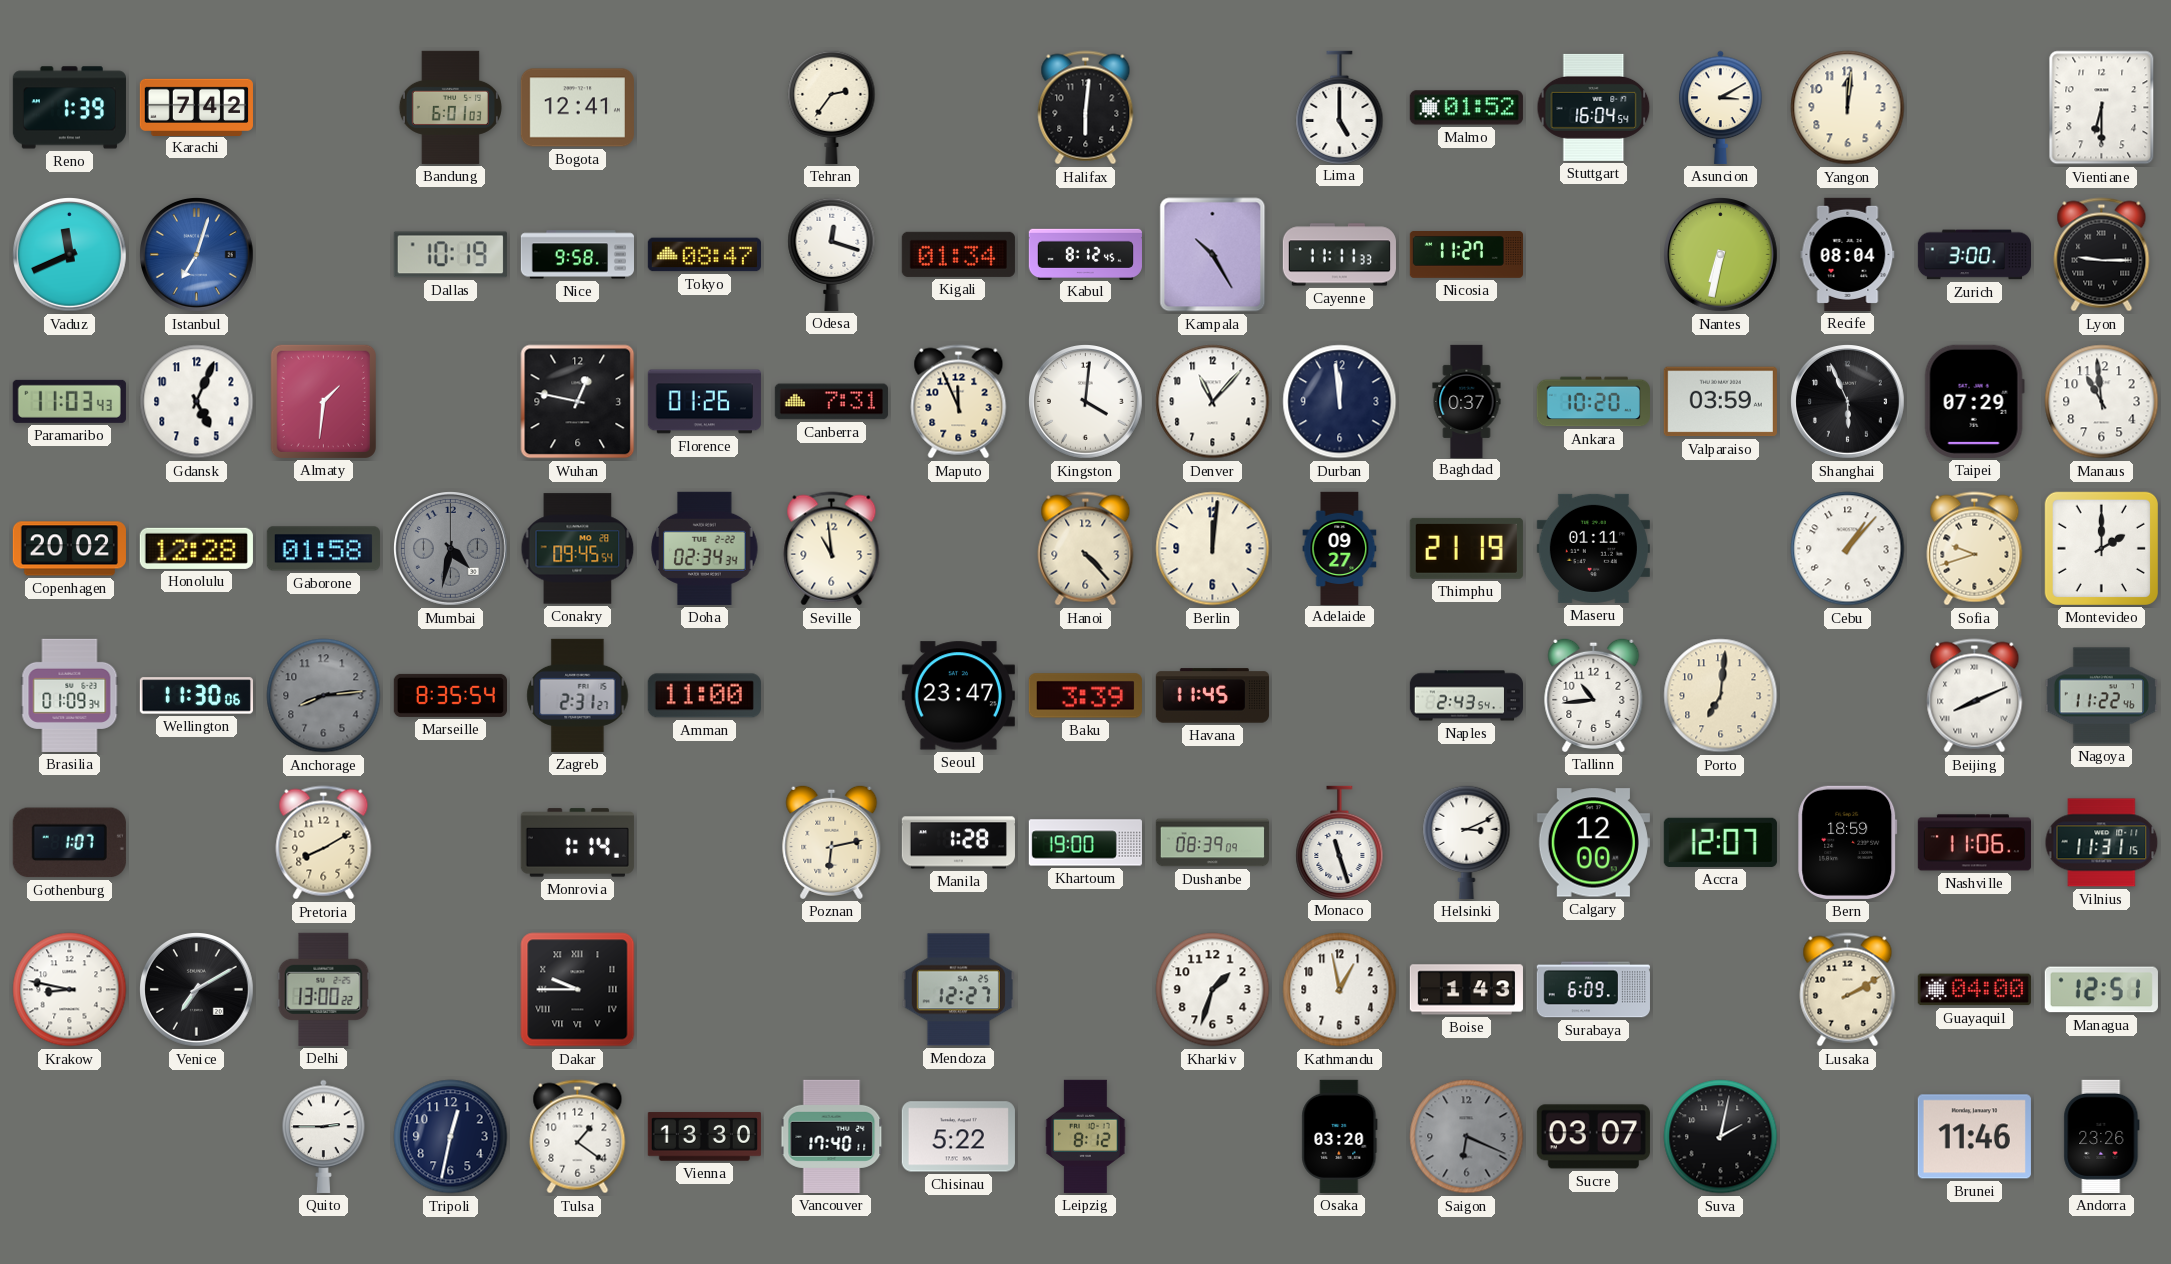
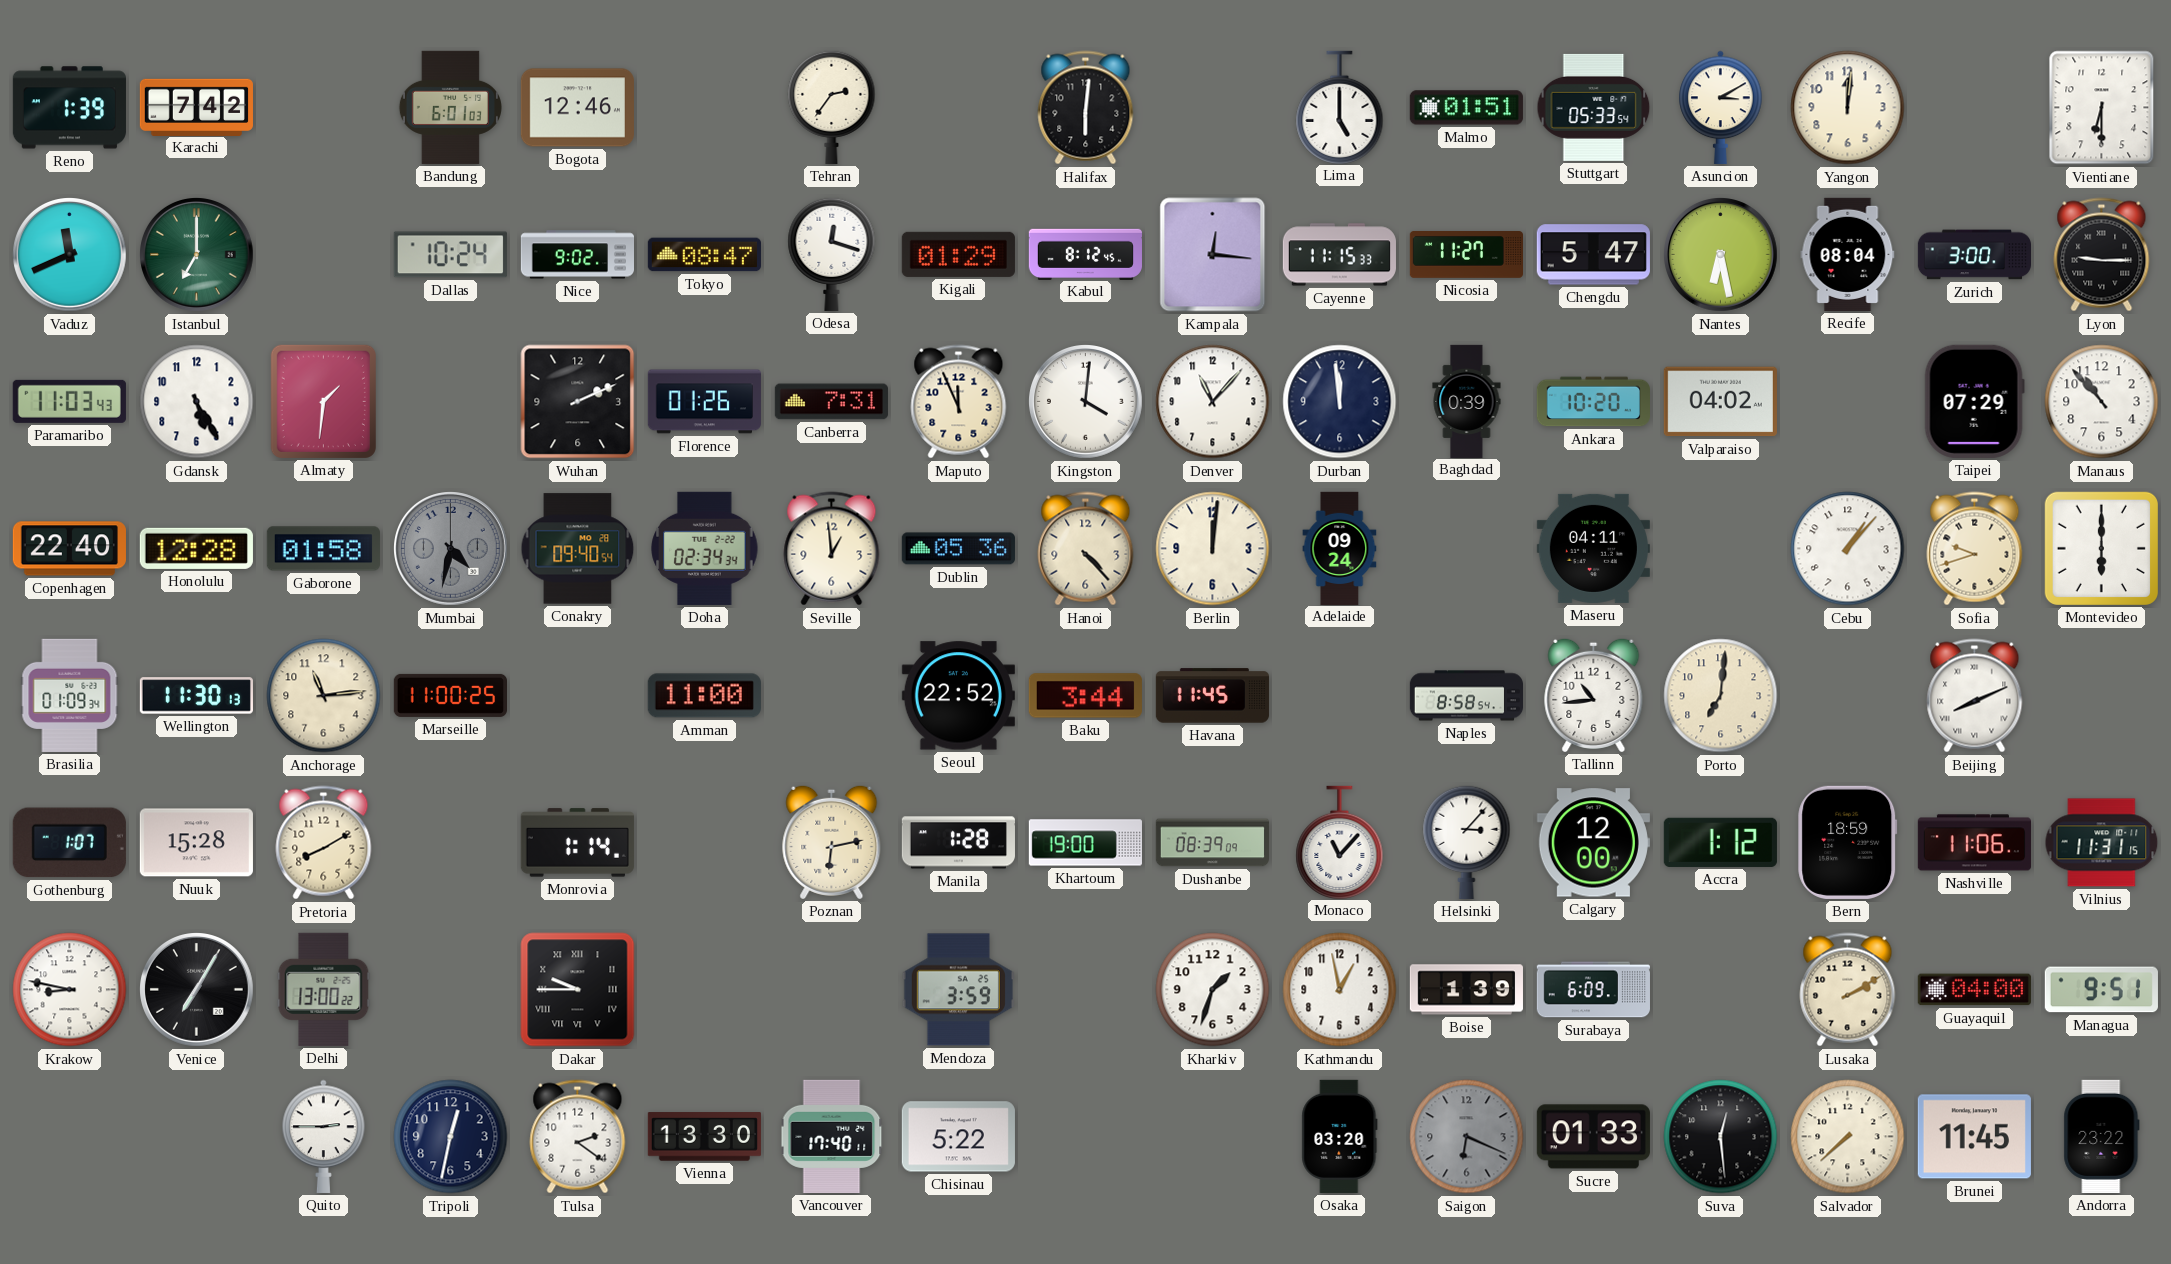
Bogota: 12:41 -> 12:46
Malmo: 01:52 -> 01:51
Stuttgart: 16:04 -> 05:33
Istanbul: 7:03 -> 7:00
Istanbul dial: blue -> green
Dallas: 10:19 -> 10:24
Nice: 9:58 -> 9:02
Kigali: 01:34 -> 01:29
Kampala: 10:25 -> 12:16
Cayenne: 11:11 -> 11:15
Chengdu: none -> 5:47
Nantes: 6:32 -> 6:28
Gdansk: 5:04 -> 5:25
Wuhan: 12:47 -> 2:11
Baghdad: 0:37 -> 0:39
Valparaiso: 03:59 -> 04:02
Shanghai: 5:56 -> none
Manaus: 10:59 -> 10:53
Copenhagen: 20:02 -> 22:40
Conakry: 09:45 -> 09:40
Seville: 10:59 -> 12:59
Dublin: none -> 05:36
Adelaide: 09:27 -> 09:24
Thimphu: 21:19 -> none
Maseru: 01:11 -> 04:11
Montevideo: 2:00 -> 6:00
Wellington: 11:30:06 -> 11:30:13
Anchorage: 8:14 -> 11:14
Anchorage dial: grey -> cream
Marseille: 8:35 -> 11:00
Zagreb: 2:31 -> none
Seoul: 23:47 -> 22:52
Baku: 3:39 -> 3:44
Naples: 2:43 -> 8:58
Nagoya: 11:22 -> none
Nuuk: none -> 15:28
Monaco: 11:27 -> 11:07
Helsinki: 3:11 -> 3:07
Accra: 12:07 -> 1:12
Venice: 7:10 -> 7:05
Mendoza: 12:27 -> 3:59
Boise: 1:43 -> 1:39
Managua: 12:51 -> 9:51
Tulsa: 1:21 -> 2:21
Leipzig: 8:12 -> none
Sucre: 03:07 -> 01:33
Suva: 2:02 -> 12:29
Salvador: none -> 7:38
Brunei: 11:46 -> 11:45
Andorra: 23:26 -> 23:22
